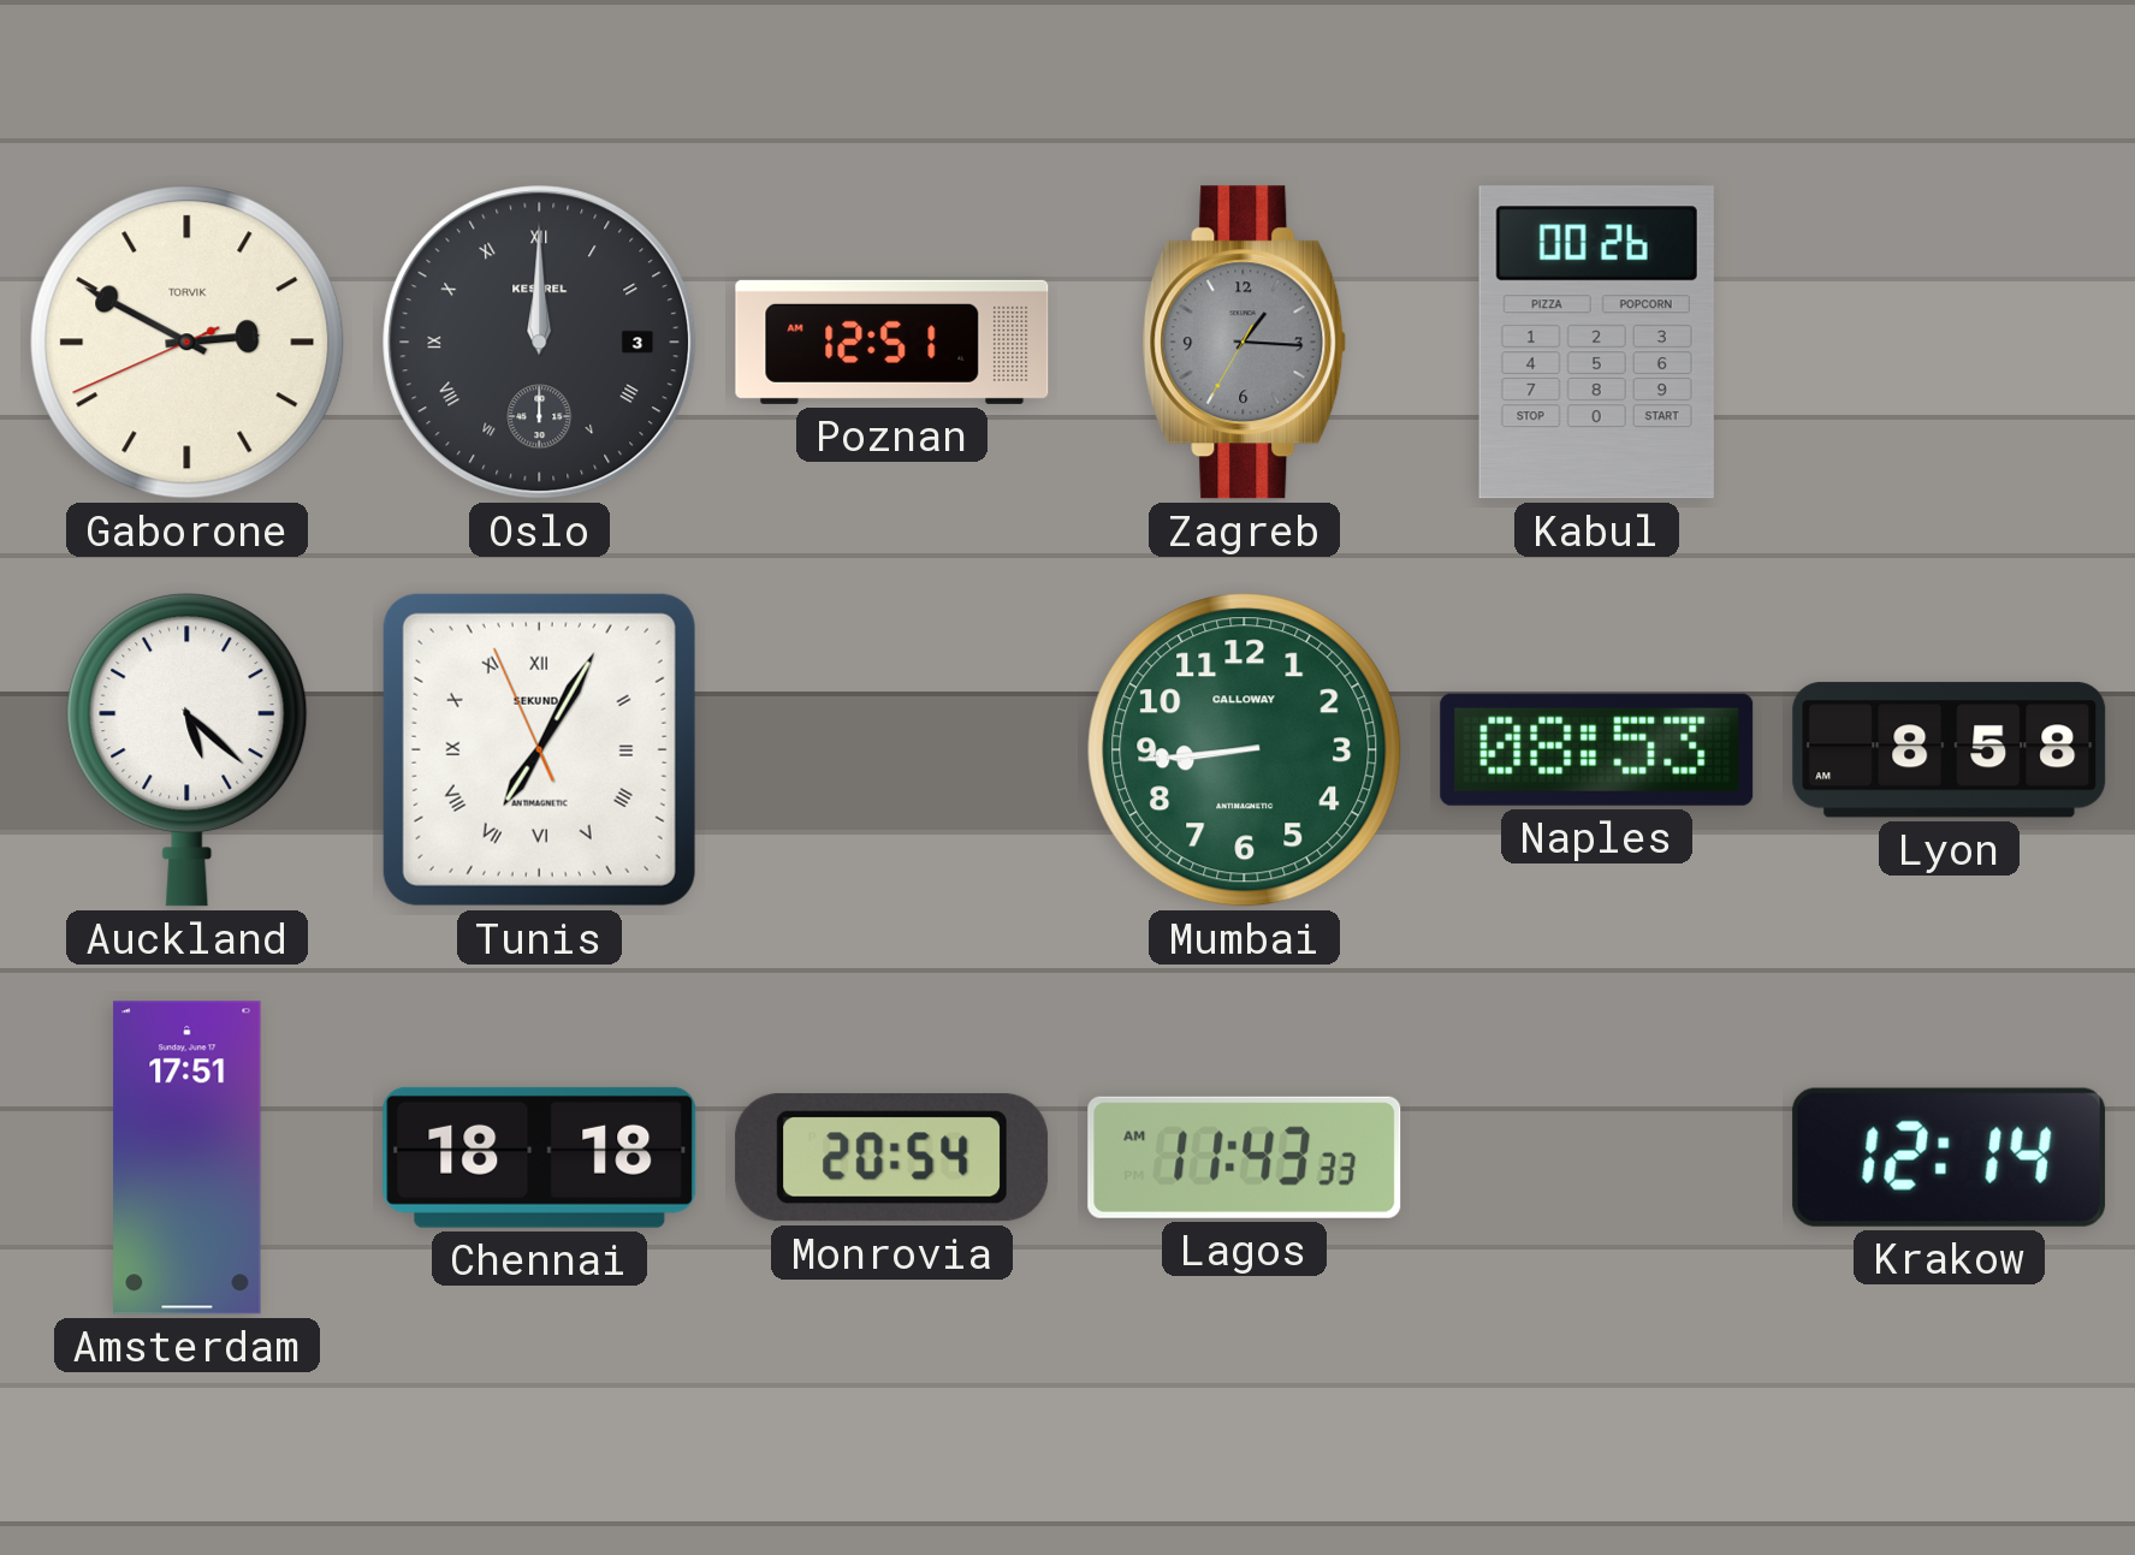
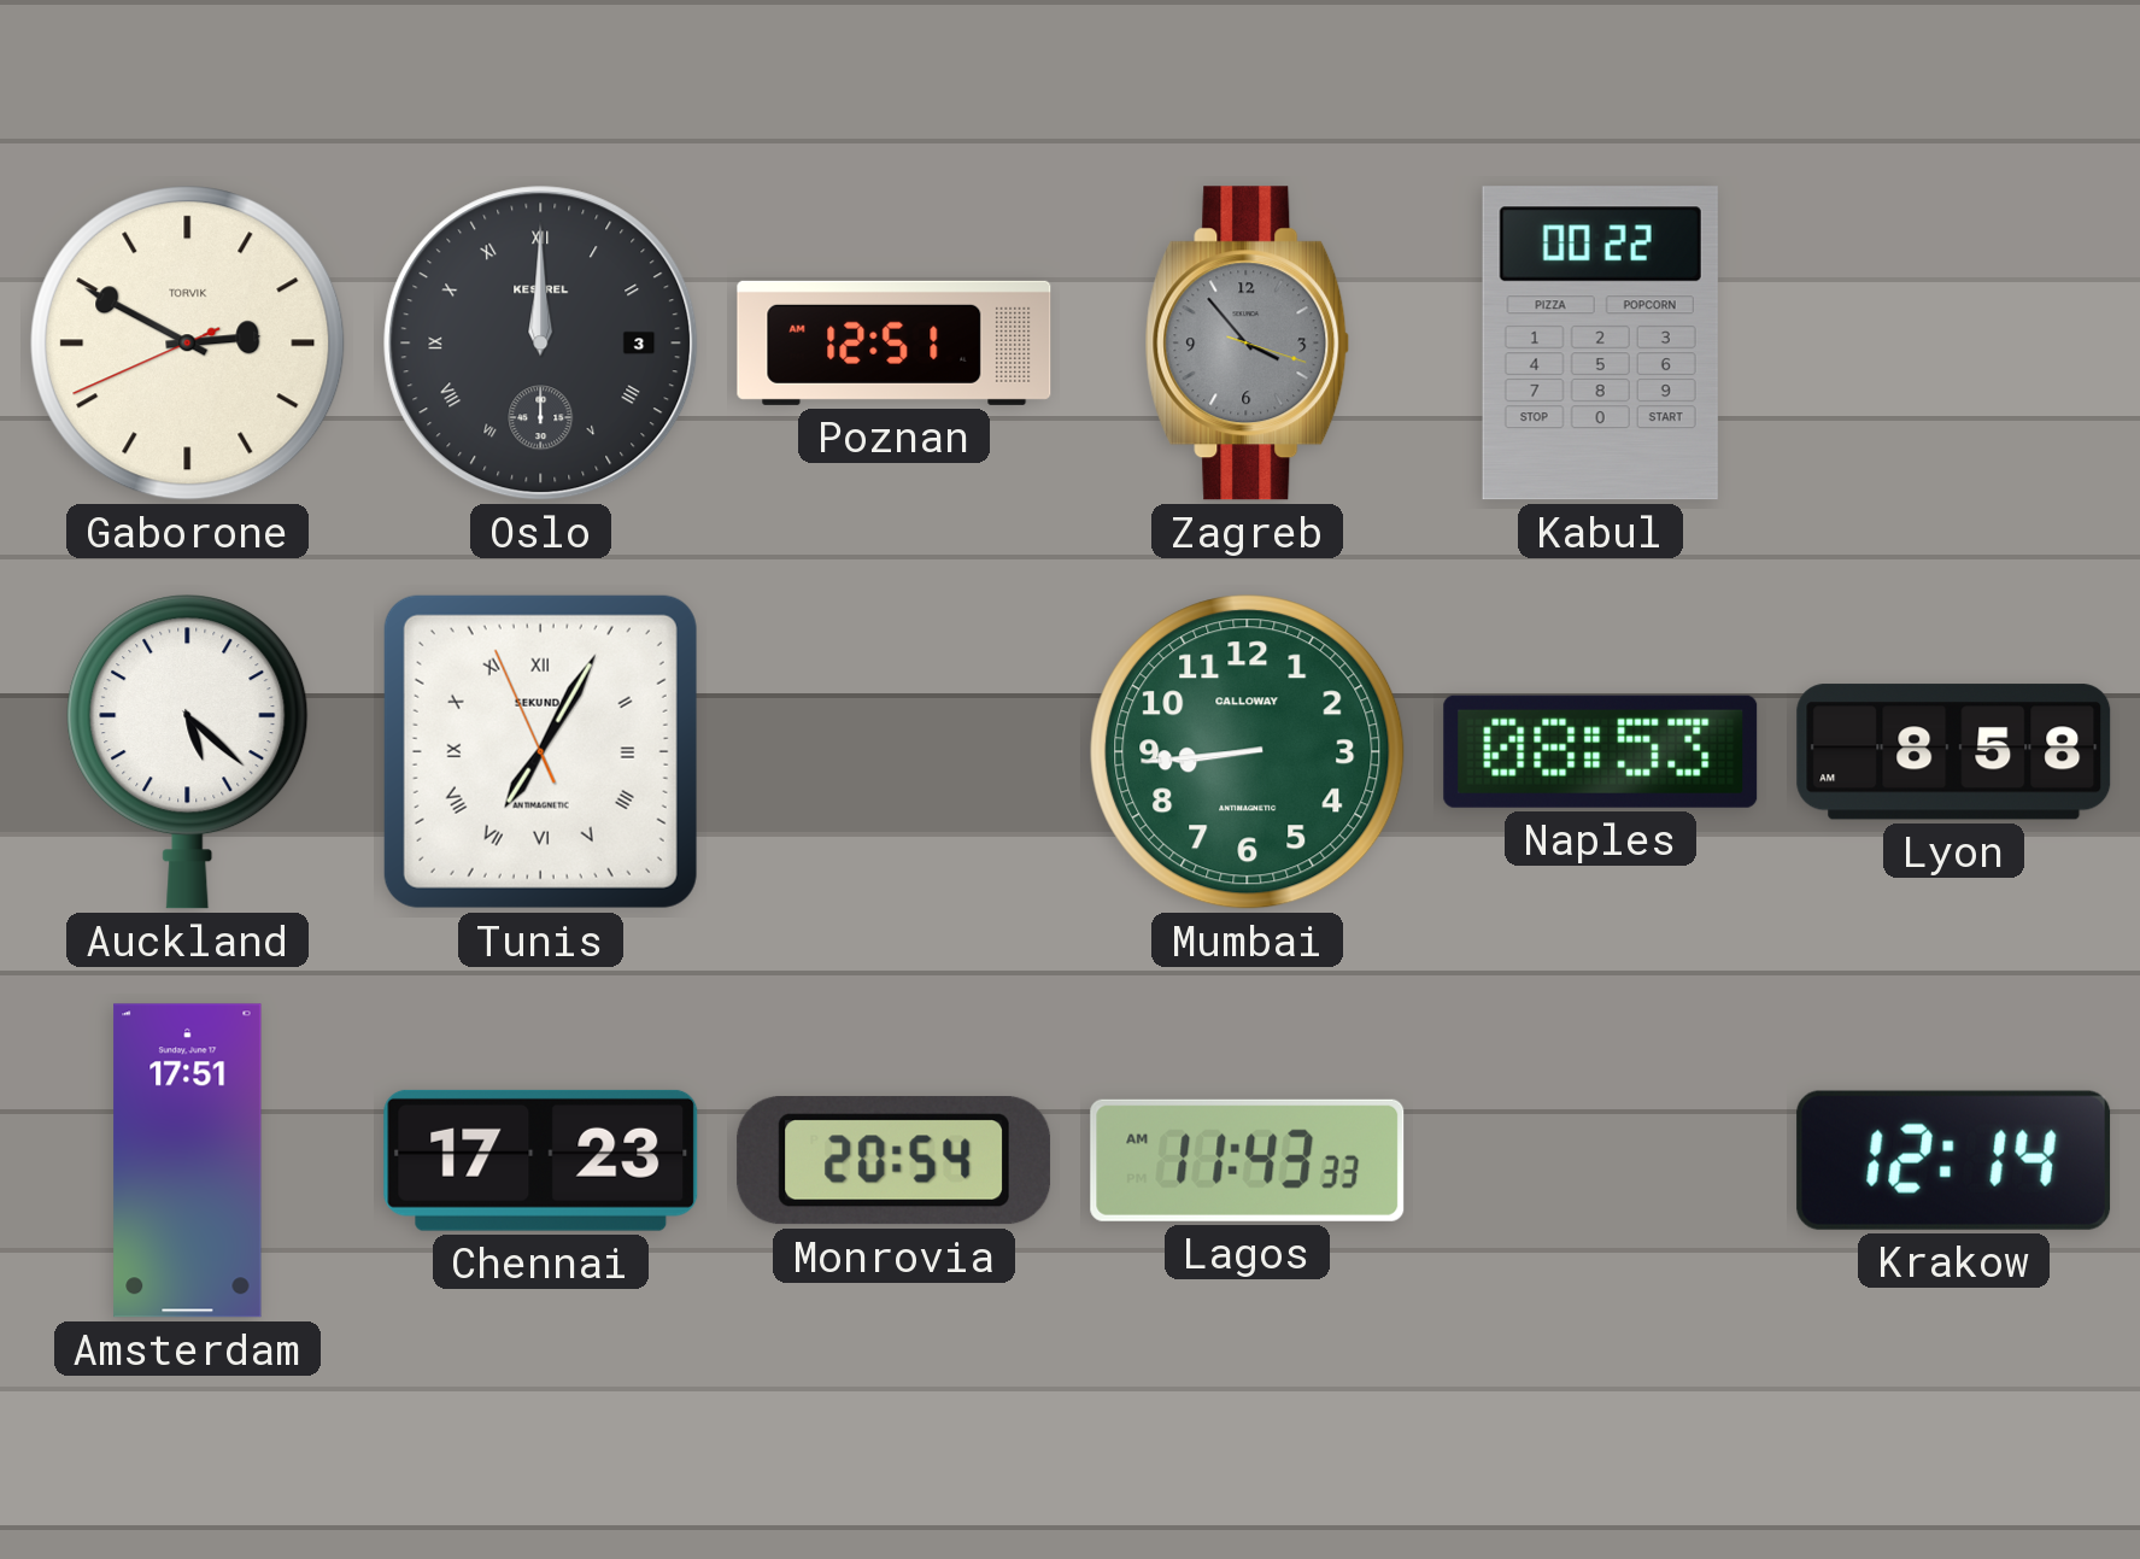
Zagreb: 1:15 -> 3:53
Kabul: 00:26 -> 00:22
Chennai: 18:18 -> 17:23
